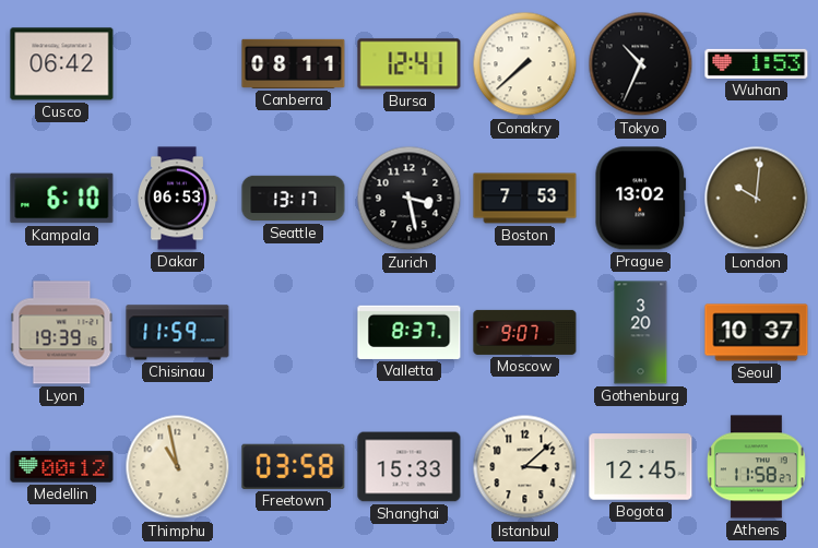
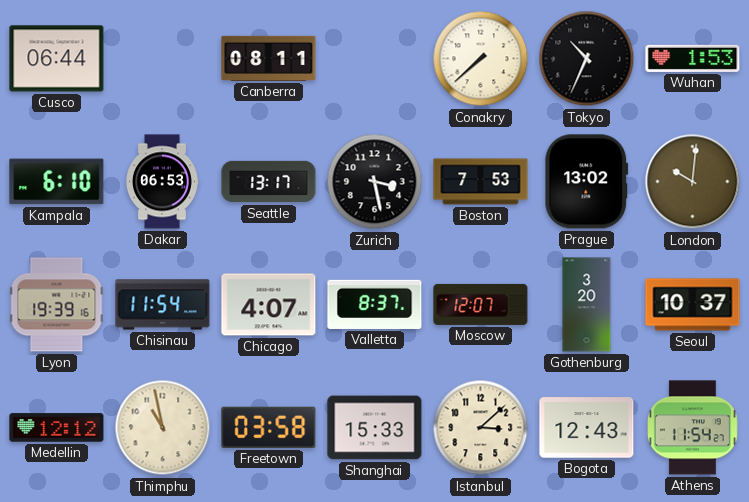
Cusco: 06:42 -> 06:44
Bursa: 12:41 -> none
Chisinau: 11:59 -> 11:54
Chicago: none -> 4:07
Moscow: 9:07 -> 12:07
Medellin: 00:12 -> 12:12
Bogota: 12:45 -> 12:43
Athens: 11:58 -> 11:54
